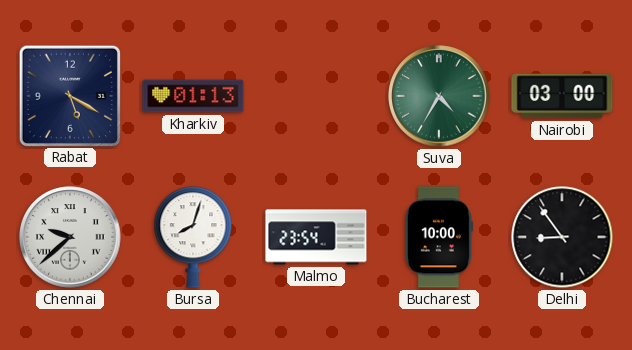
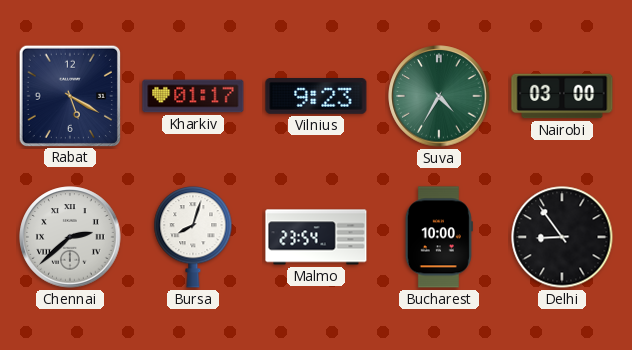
Kharkiv: 01:13 -> 01:17
Vilnius: none -> 9:23
Chennai: 9:38 -> 2:38
